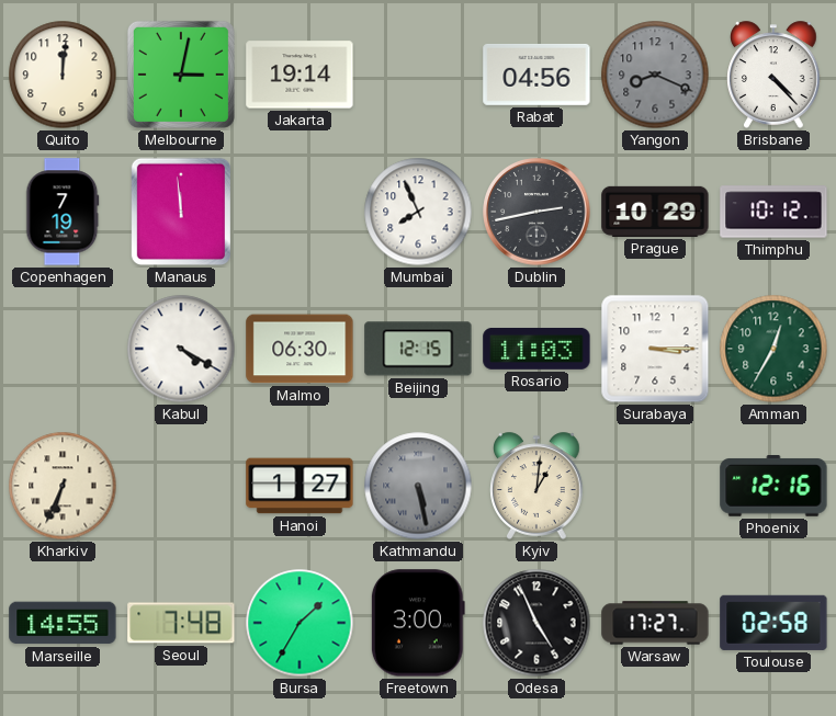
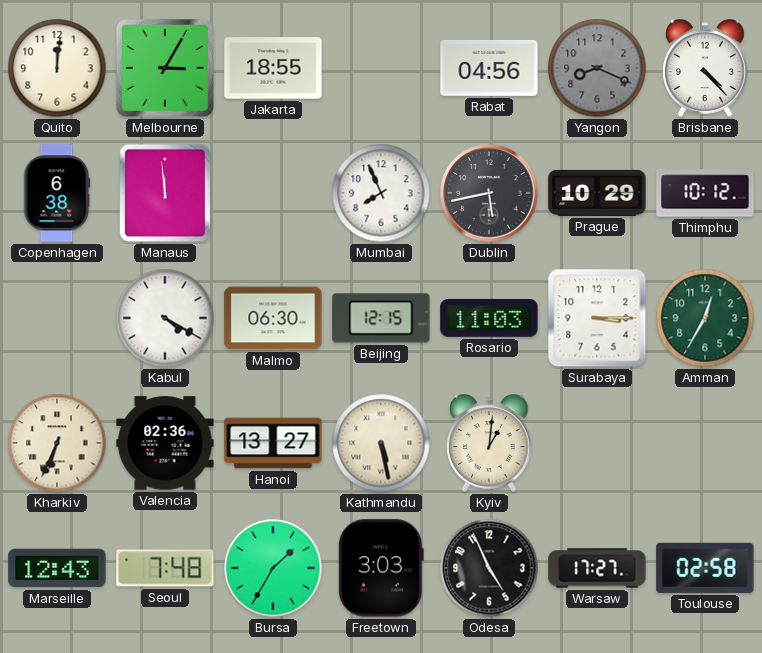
Melbourne: 3:02 -> 3:05
Jakarta: 19:14 -> 18:55
Copenhagen: 7:19 -> 6:38
Dublin: 2:43 -> 5:43
Valencia: none -> 02:36
Hanoi: 1:27 -> 13:27
Kathmandu dial: grey -> cream
Phoenix: 12:16 -> none
Marseille: 14:55 -> 12:43
Freetown: 3:00 -> 3:03
